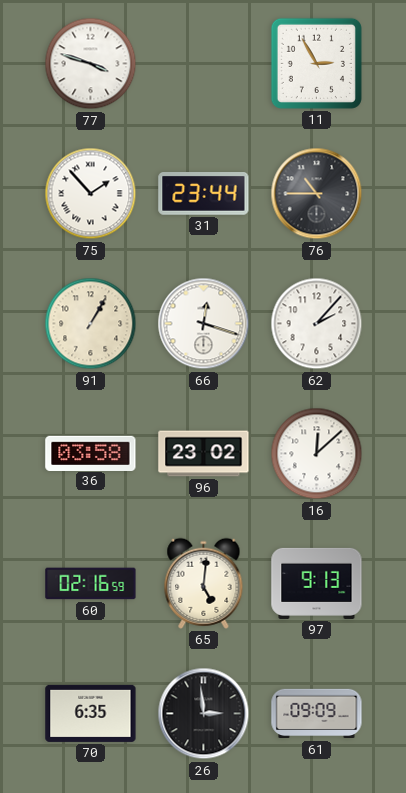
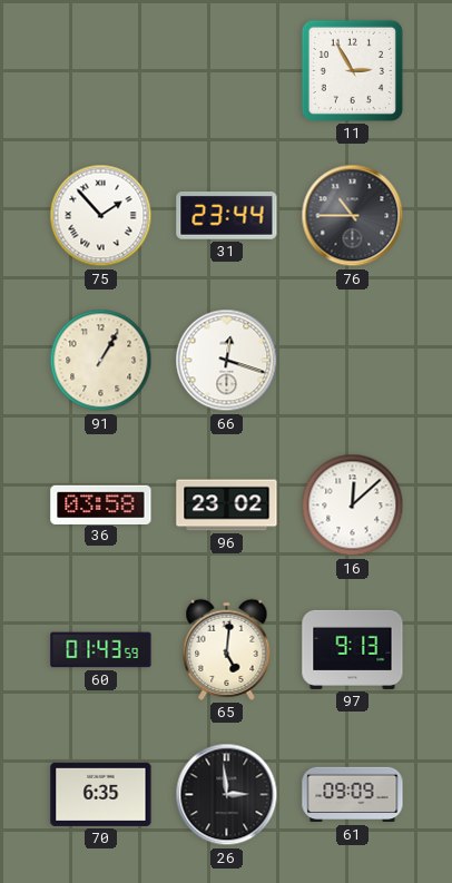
77: 3:48 -> none
62: 2:07 -> none
60: 02:16 -> 01:43
